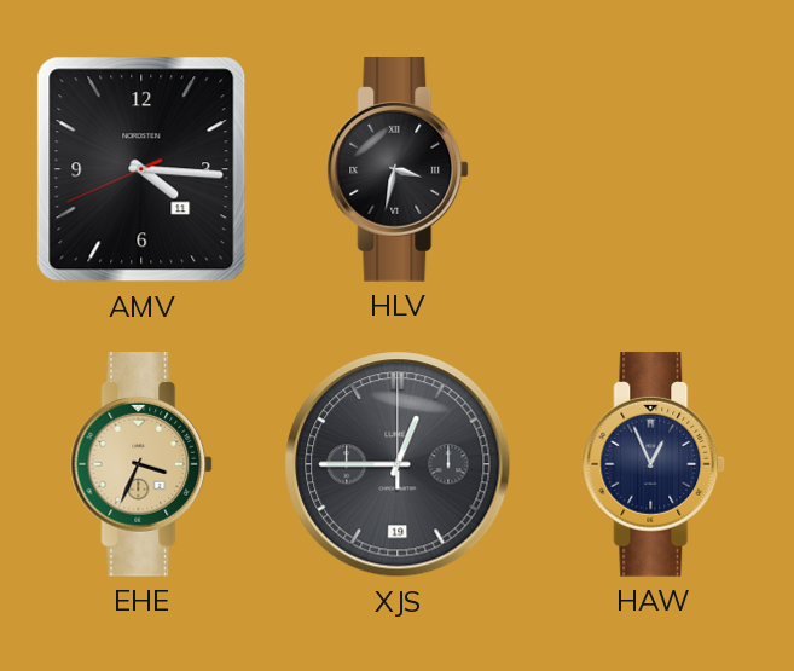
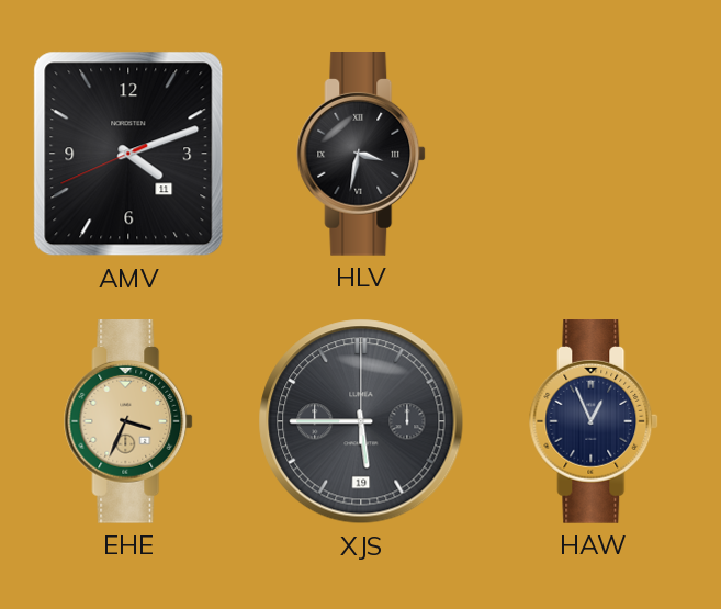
AMV: 4:15 -> 4:11
XJS: 12:45 -> 5:45
